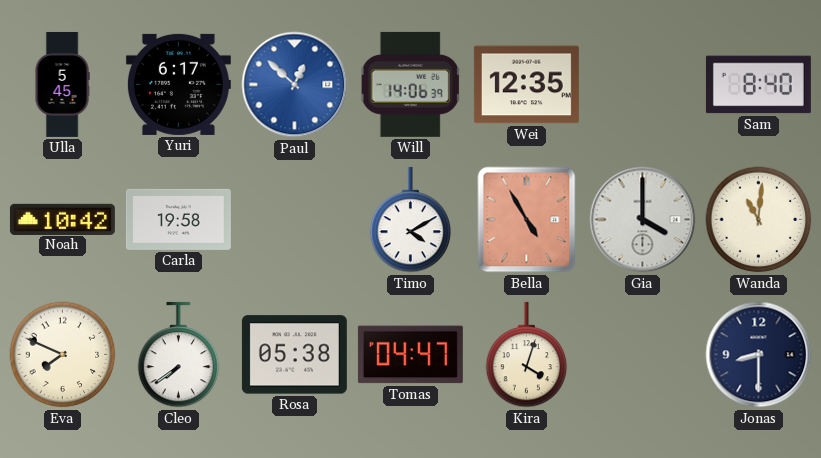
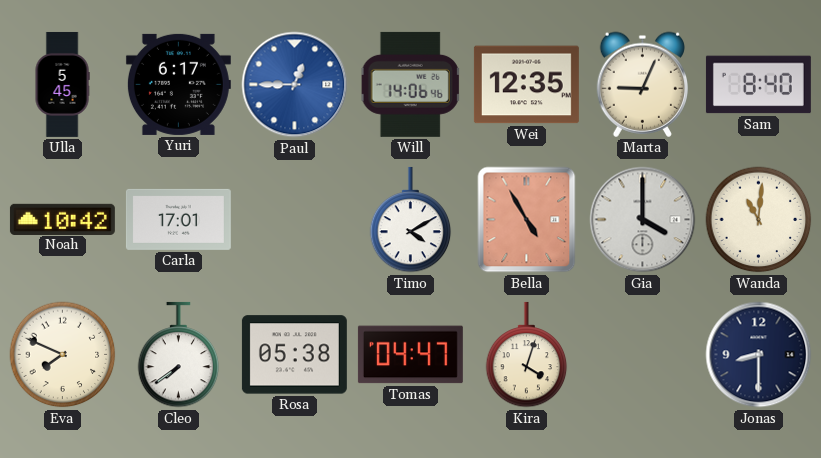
Paul: 12:52 -> 12:45
Will: 14:06:39 -> 14:06:46
Marta: none -> 9:04
Carla: 19:58 -> 17:01
